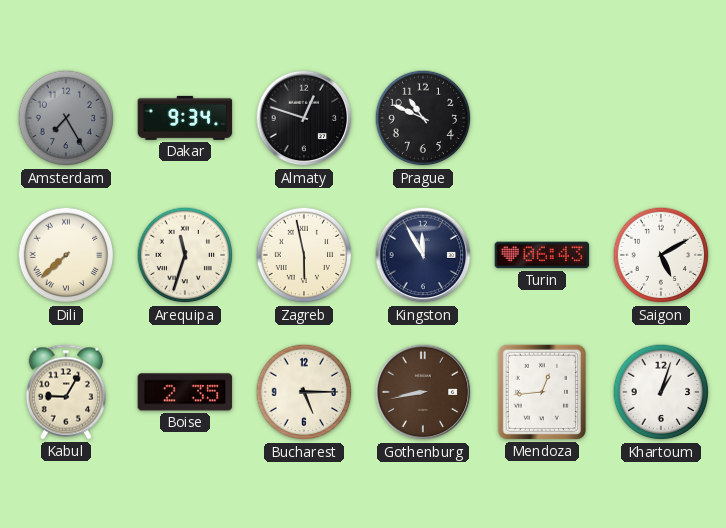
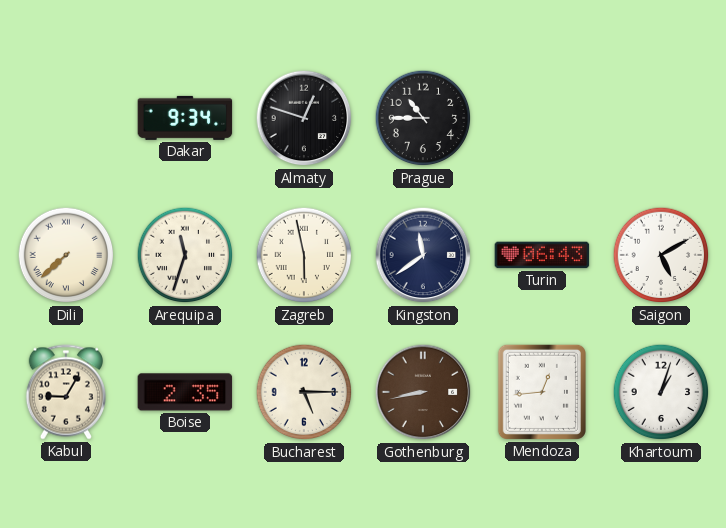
Amsterdam: 7:25 -> none
Prague: 10:49 -> 10:45
Kingston: 11:55 -> 11:39
